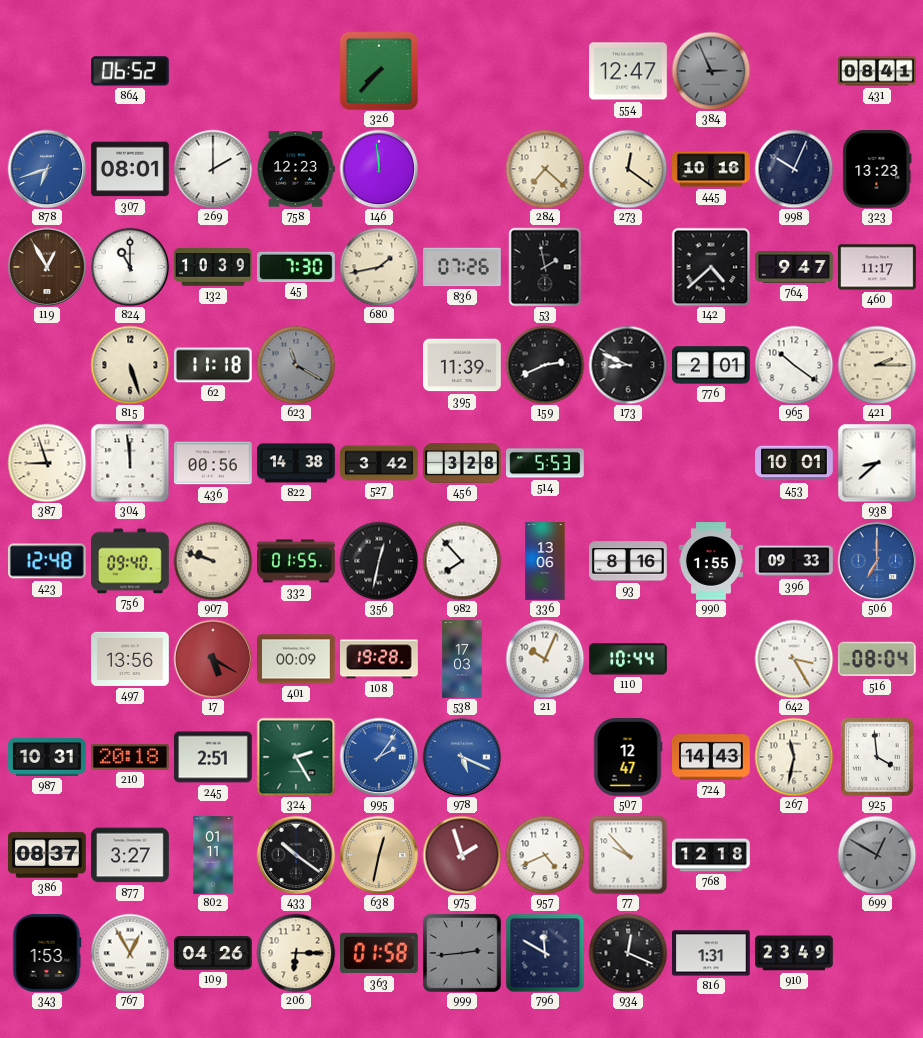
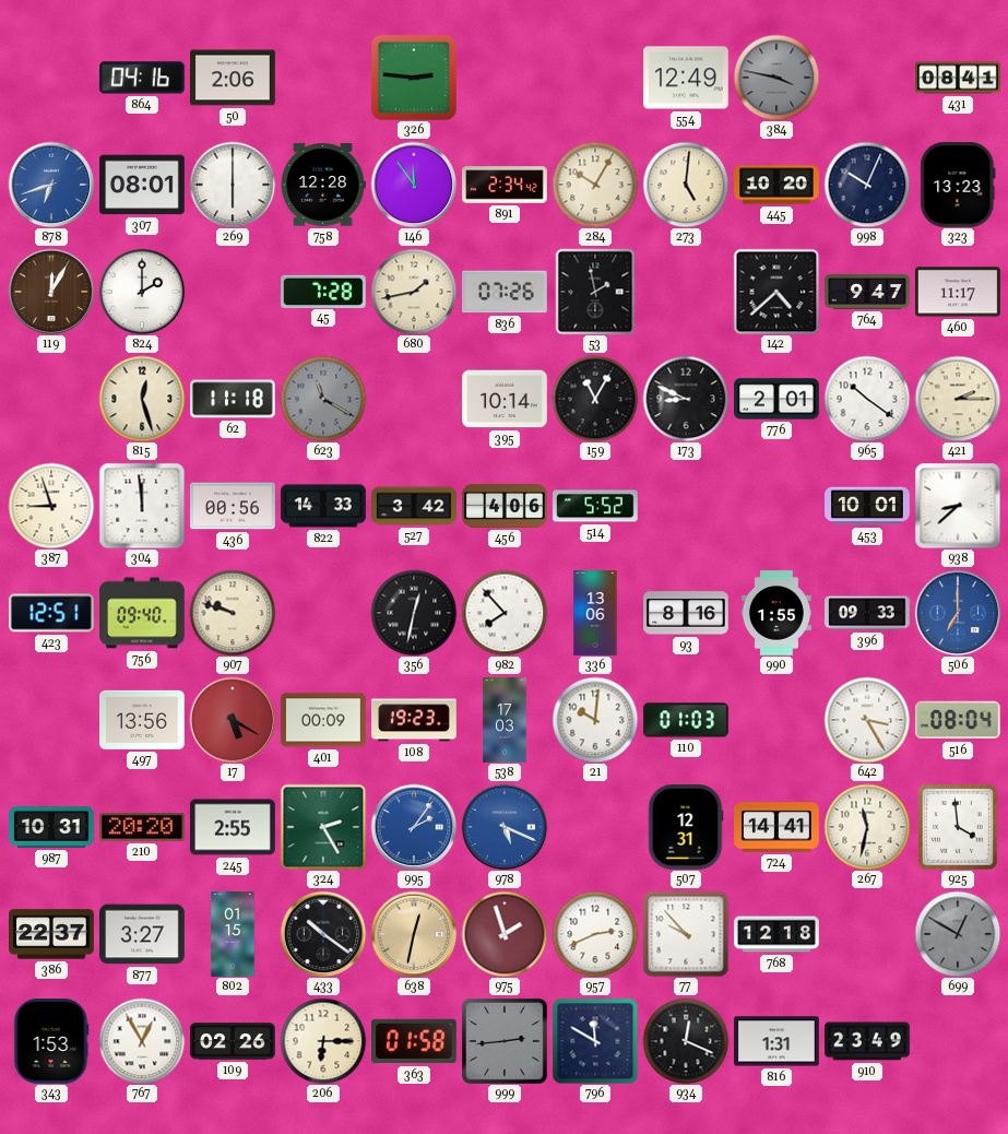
864: 06:52 -> 04:16
50: none -> 2:06
326: 7:37 -> 2:46
554: 12:47 -> 12:49
384: 2:56 -> 3:47
269: 2:00 -> 6:00
758: 12:23 -> 12:28
146: 11:59 -> 11:54
891: none -> 2:34
284: 7:22 -> 10:05
273: 12:21 -> 5:01
445: 10:16 -> 10:20
119: 12:55 -> 12:05
824: 11:00 -> 2:00
132: 10:39 -> none
45: 7:30 -> 7:28
815: 5:27 -> 12:27
395: 11:39 -> 10:14
159: 2:41 -> 11:05
822: 14:38 -> 14:33
456: 3:28 -> 4:06
514: 5:53 -> 5:52
423: 12:48 -> 12:51
332: 01:55 -> none
108: 19:28 -> 19:23
21: 10:04 -> 10:01
110: 10:44 -> 01:03
210: 20:18 -> 20:20
245: 2:51 -> 2:55
507: 12:47 -> 12:31
724: 14:43 -> 14:41
386: 08:37 -> 22:37
802: 01:11 -> 01:15
957: 4:41 -> 2:41
109: 04:26 -> 02:26
